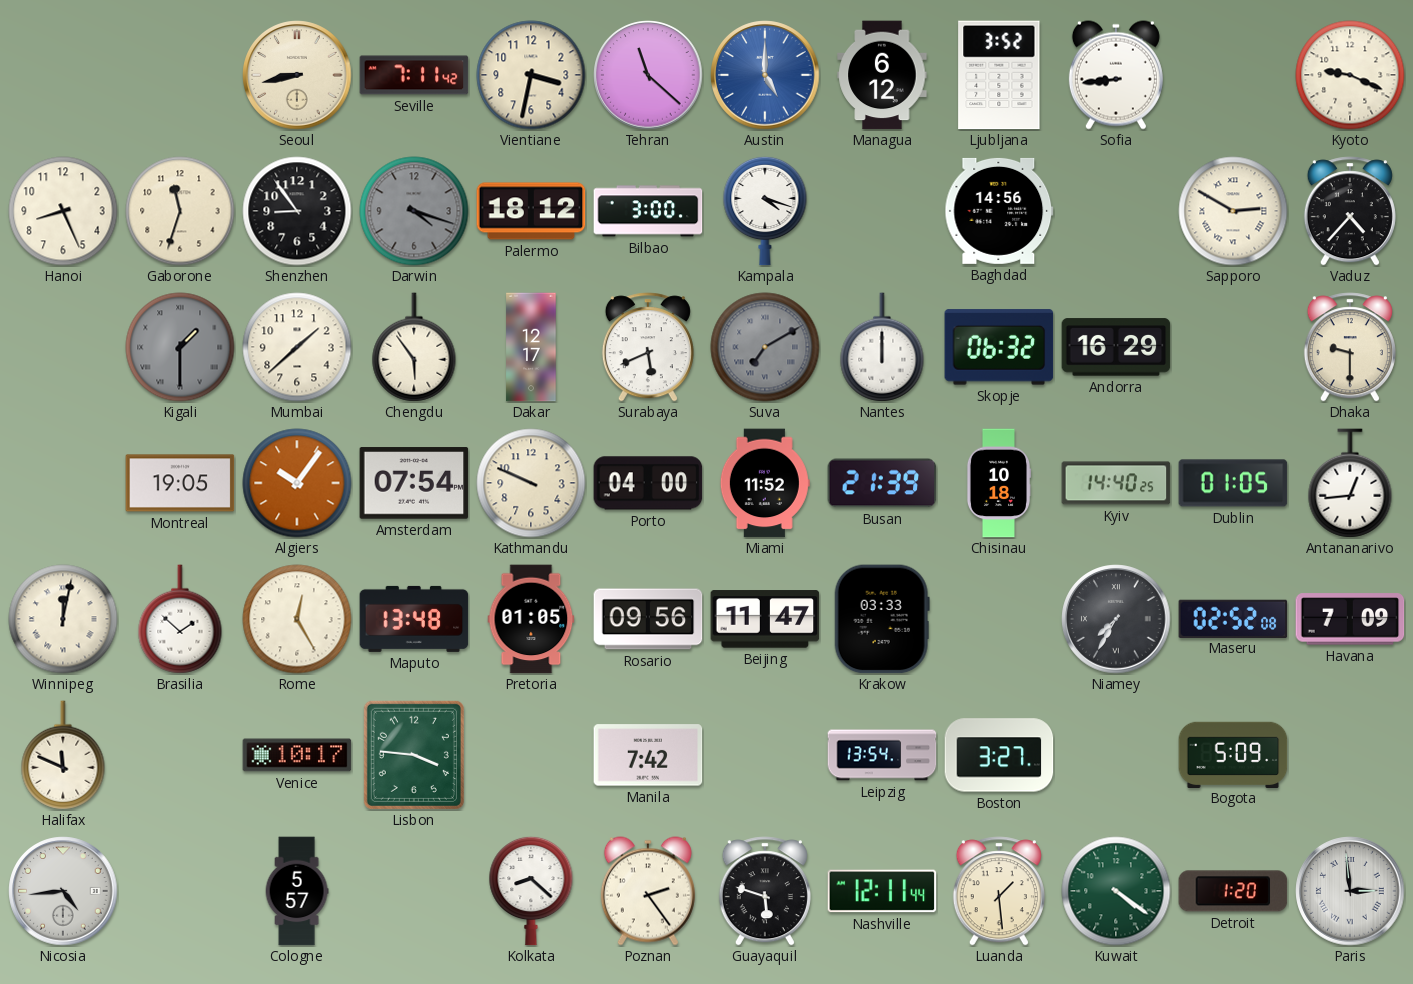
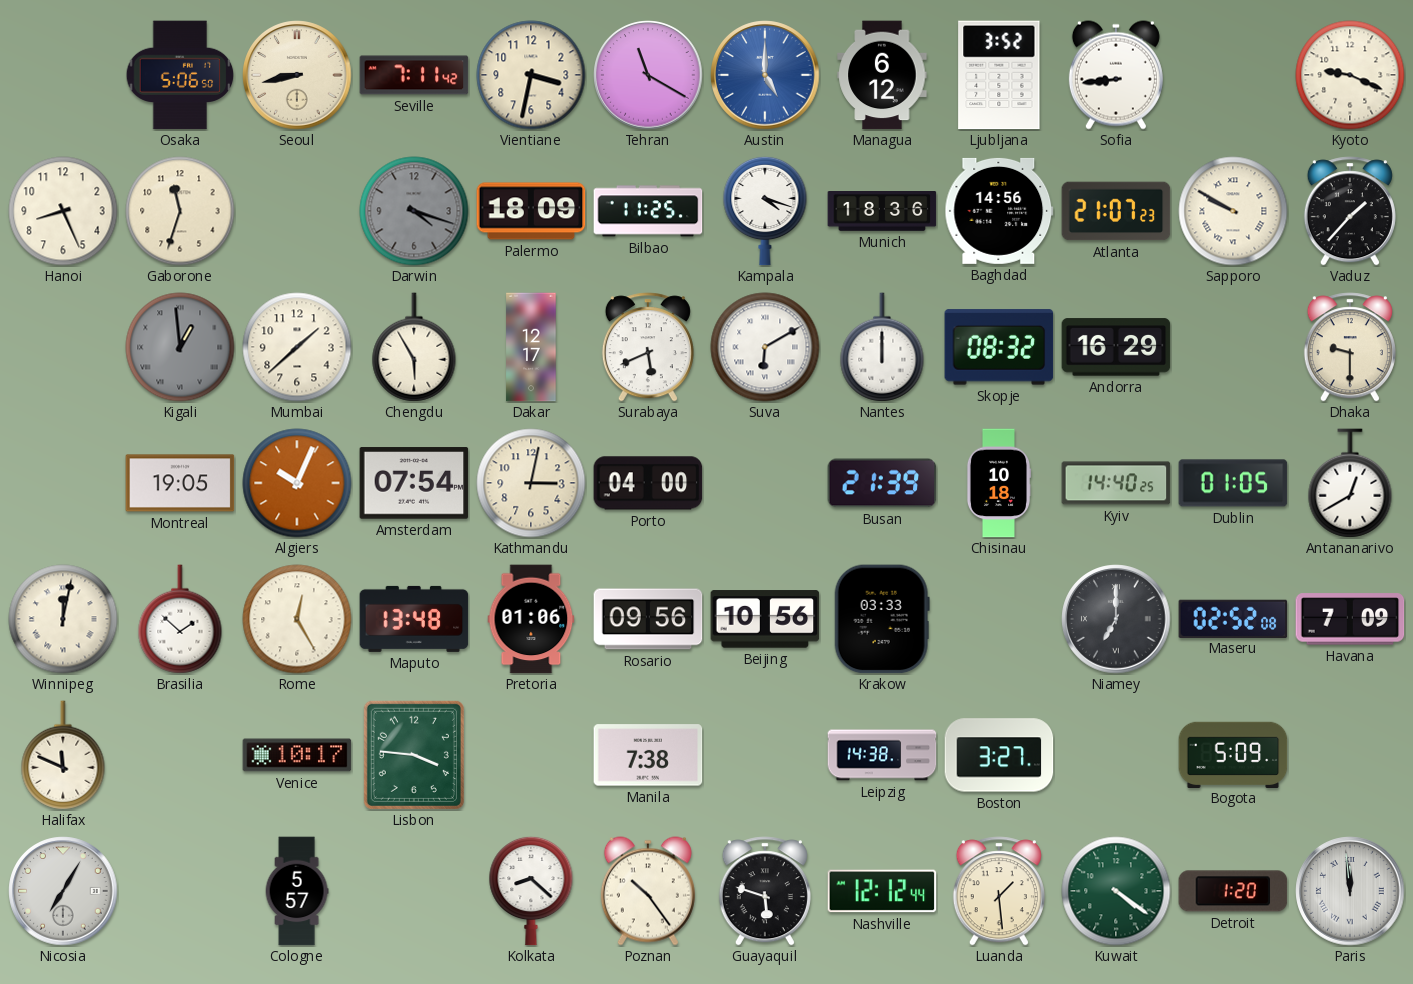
Osaka: none -> 5:06
Tehran: 11:22 -> 11:20
Shenzhen: 8:54 -> none
Palermo: 18:12 -> 18:09
Bilbao: 3:00 -> 11:25
Munich: none -> 18:36
Atlanta: none -> 21:07
Sapporo: 2:50 -> 9:50
Vaduz: 4:37 -> 1:37
Kigali: 1:30 -> 12:59
Chengdu: 5:54 -> 5:55
Suva: 7:10 -> 6:10
Suva dial: grey -> white
Skopje: 06:32 -> 08:32
Algiers: 10:06 -> 10:04
Kathmandu: 9:49 -> 3:02
Miami: 11:52 -> none
Antananarivo: 12:44 -> 12:40
Pretoria: 01:05 -> 01:06
Beijing: 11:47 -> 10:56
Niamey: 7:35 -> 7:00
Manila: 7:42 -> 7:38
Leipzig: 13:54 -> 14:38
Nicosia: 4:44 -> 7:05
Poznan: 2:24 -> 10:24
Nashville: 12:11 -> 12:12
Paris: 2:59 -> 11:59
